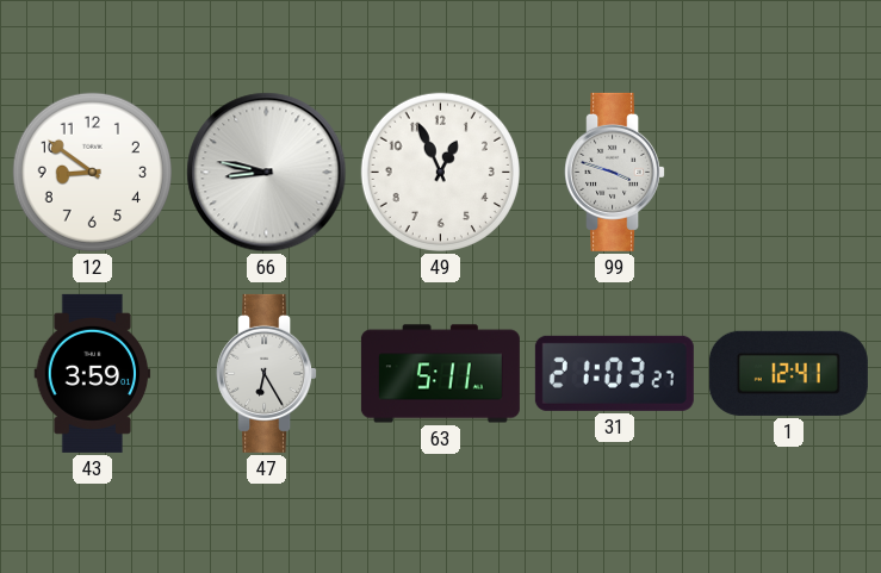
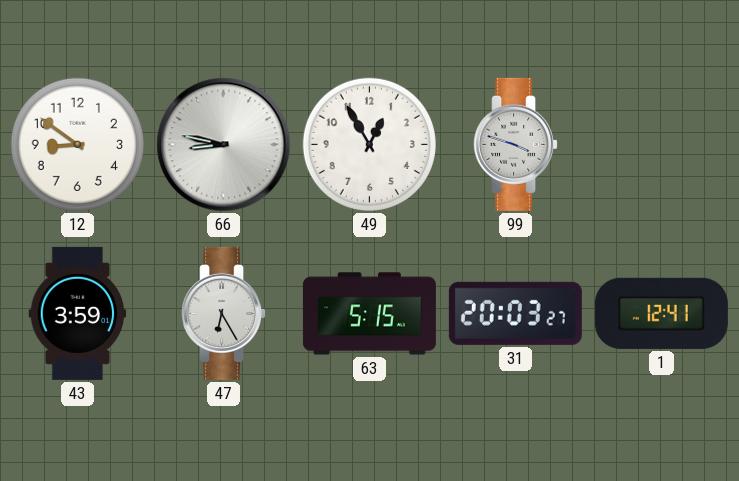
49: 12:56 -> 12:55
63: 5:11 -> 5:15
31: 21:03 -> 20:03
